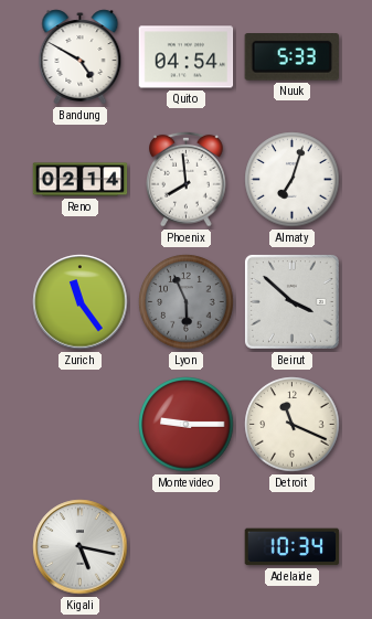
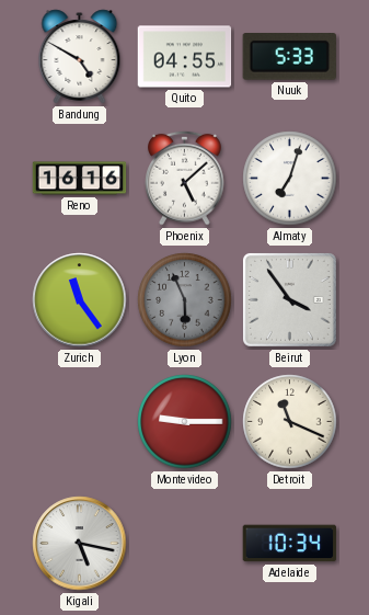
Quito: 04:54 -> 04:55
Reno: 02:14 -> 16:16
Phoenix: 7:59 -> 5:08
Beirut: 3:52 -> 3:54
